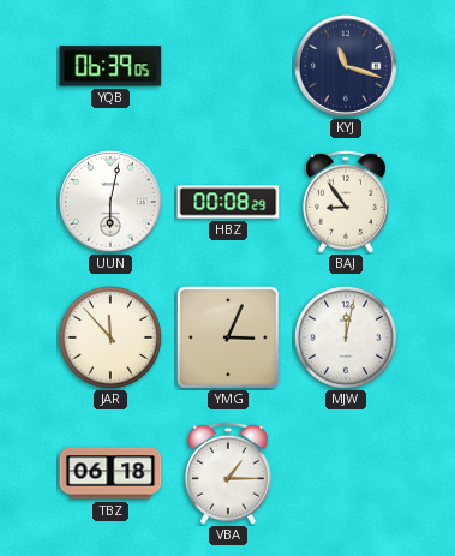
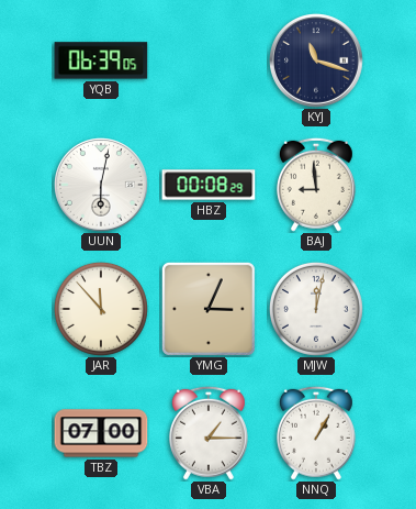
BAJ: 8:54 -> 8:59
TBZ: 06:18 -> 07:00
NNQ: none -> 1:05
